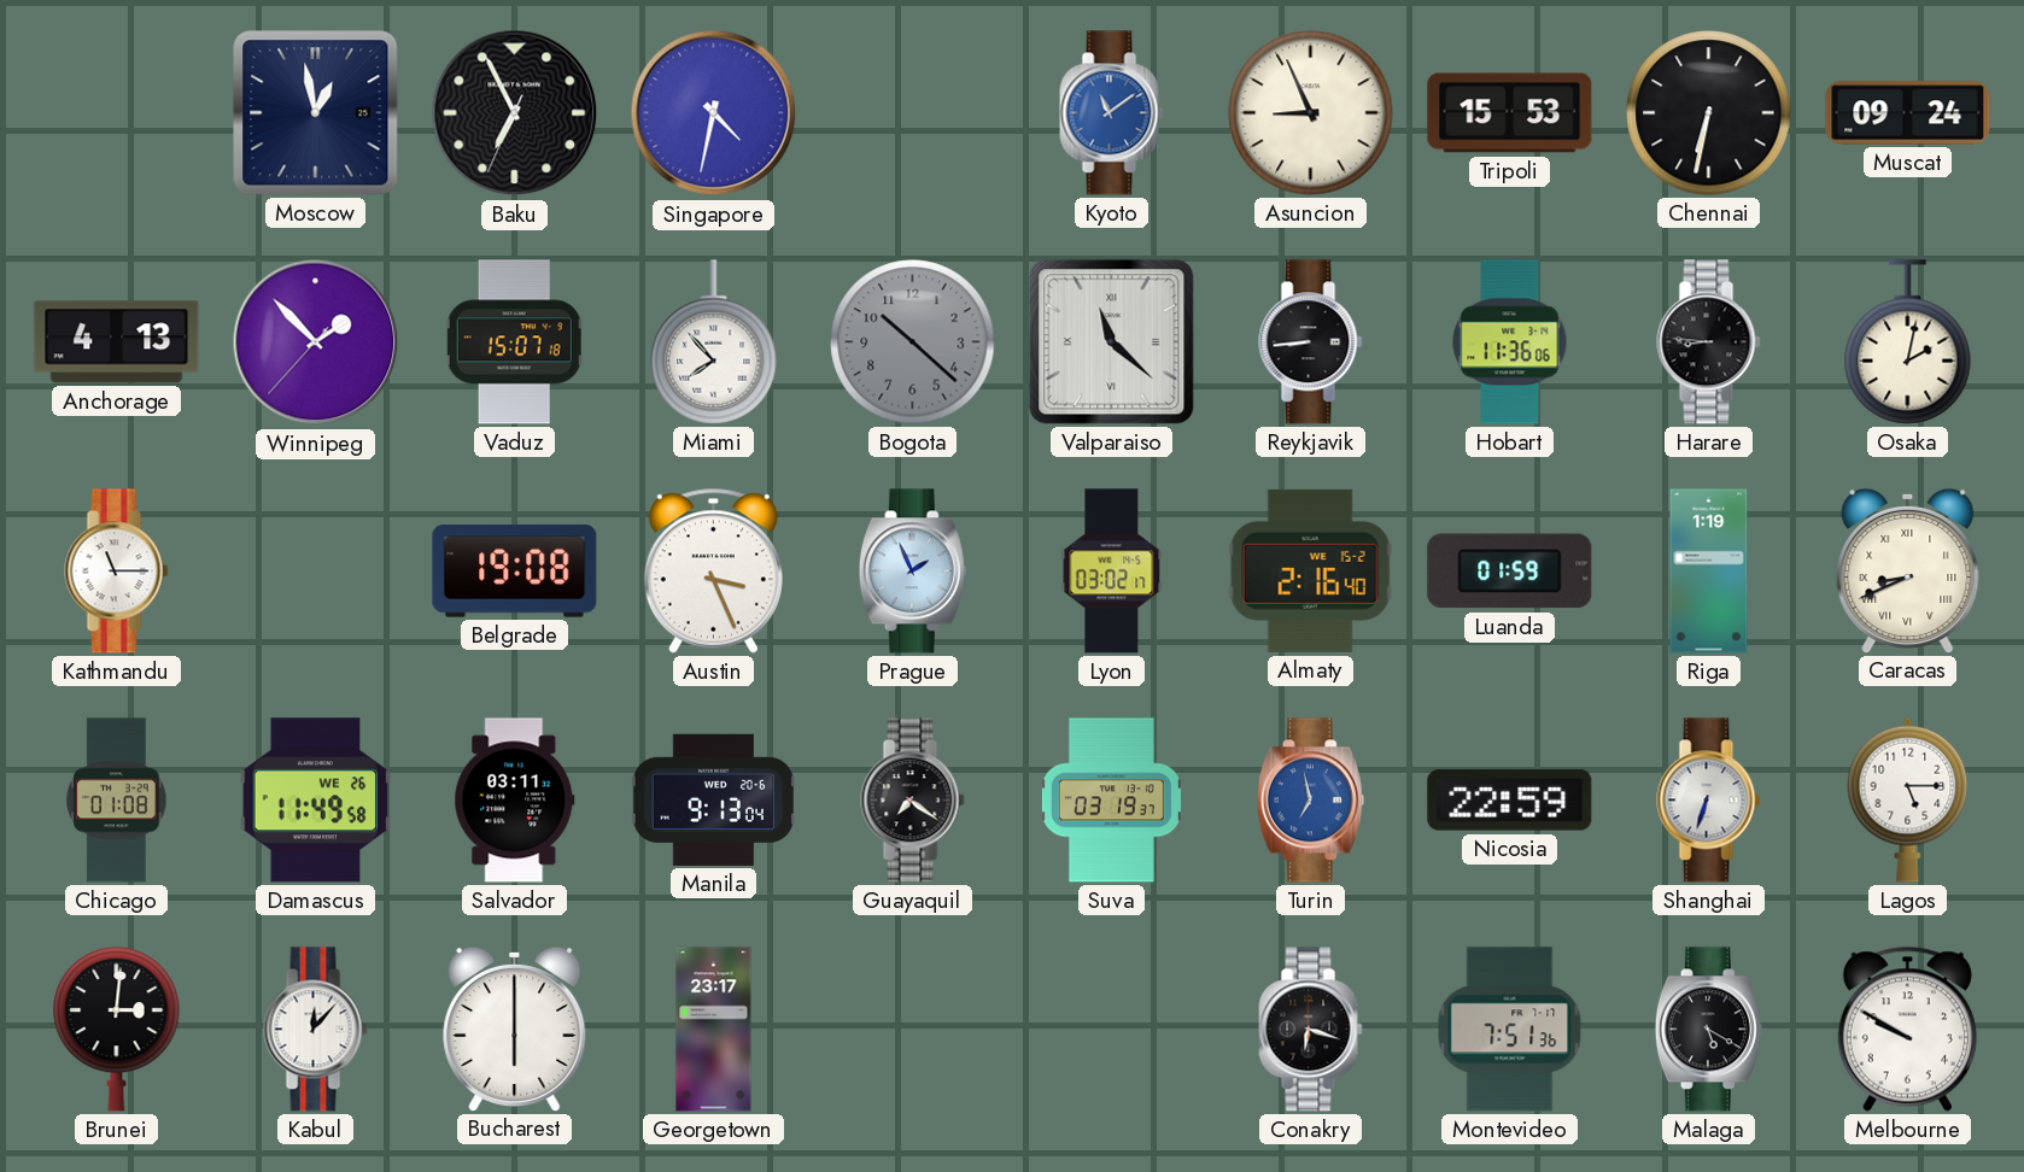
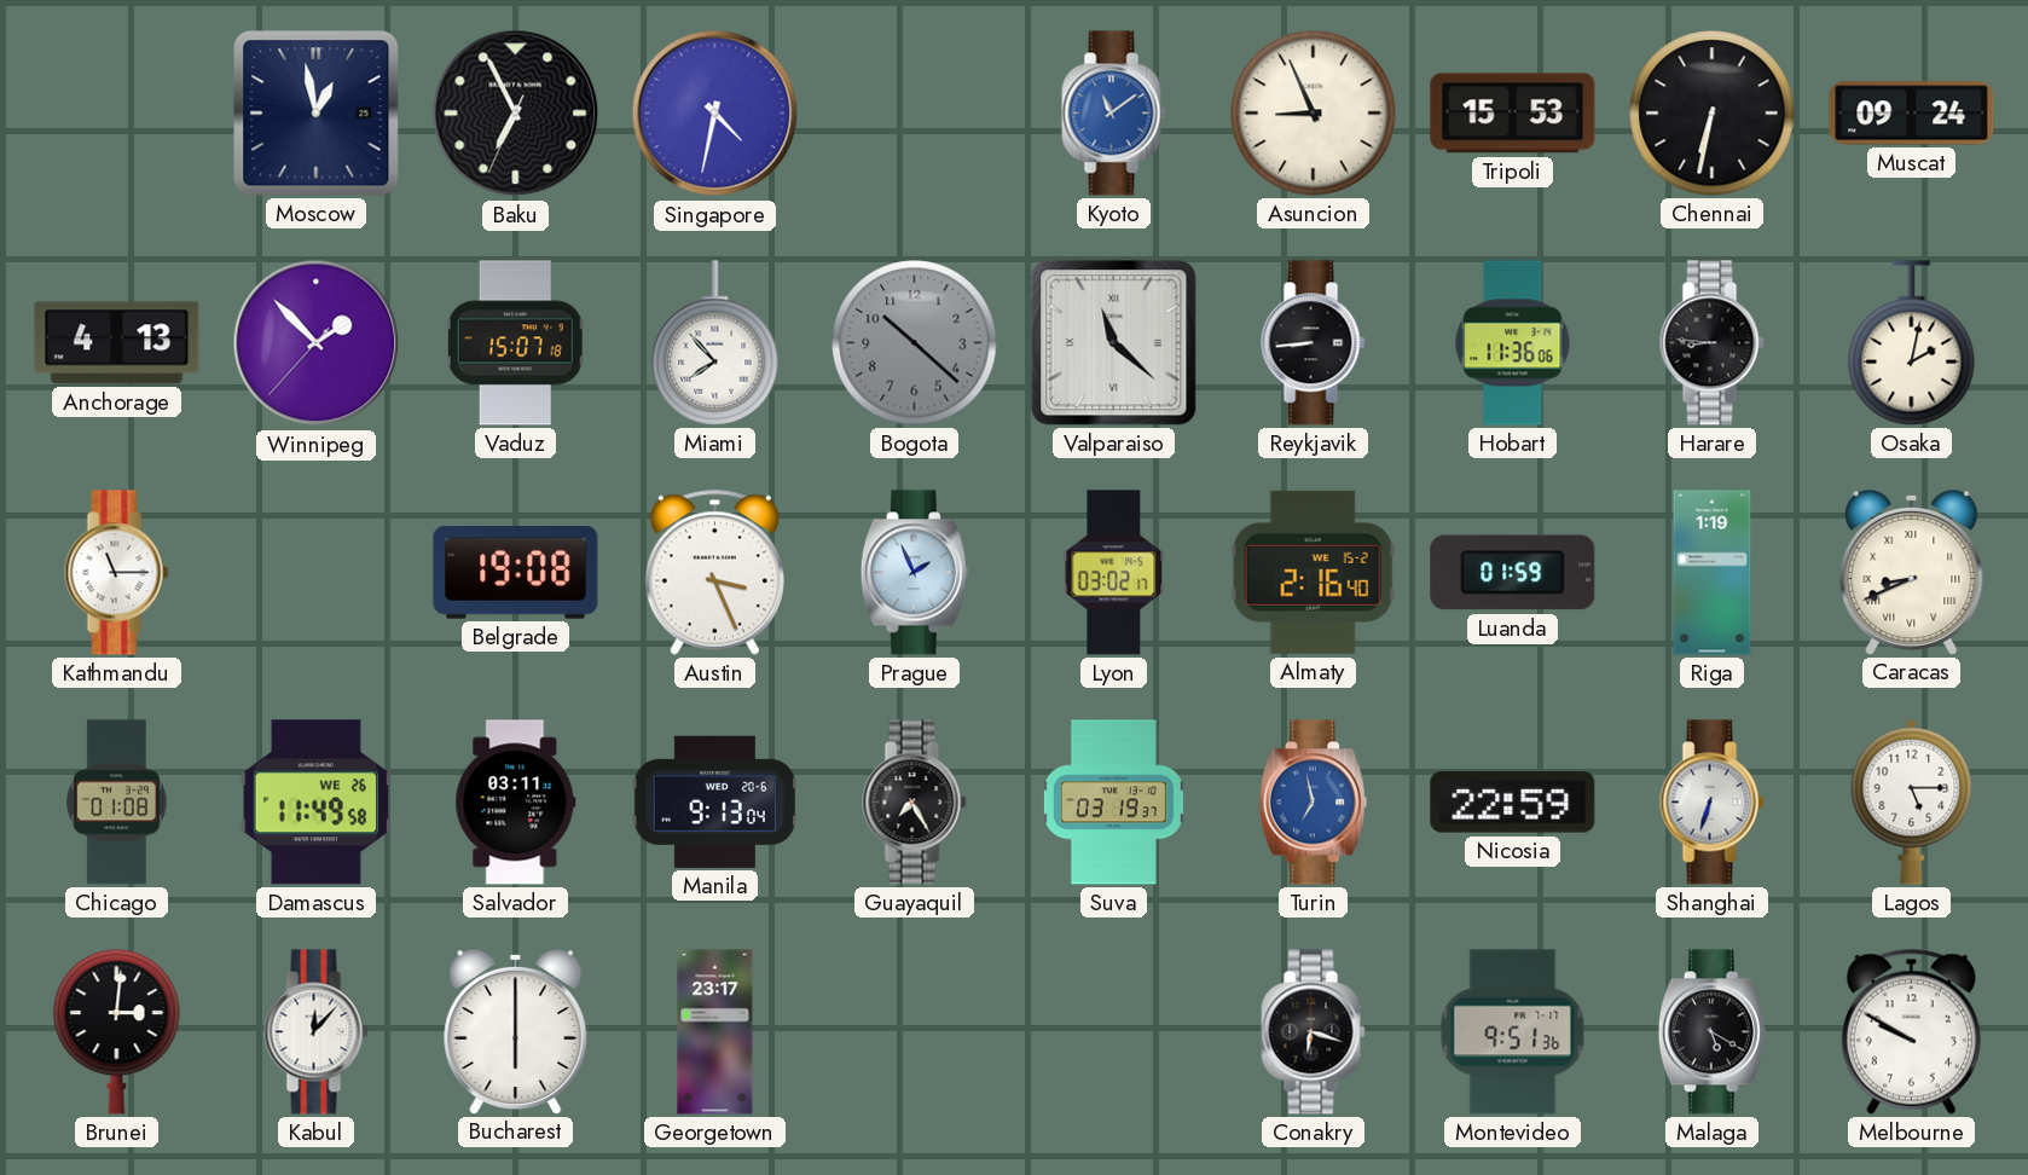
Guayaquil: 7:21 -> 7:25
Montevideo: 7:51 -> 9:51
